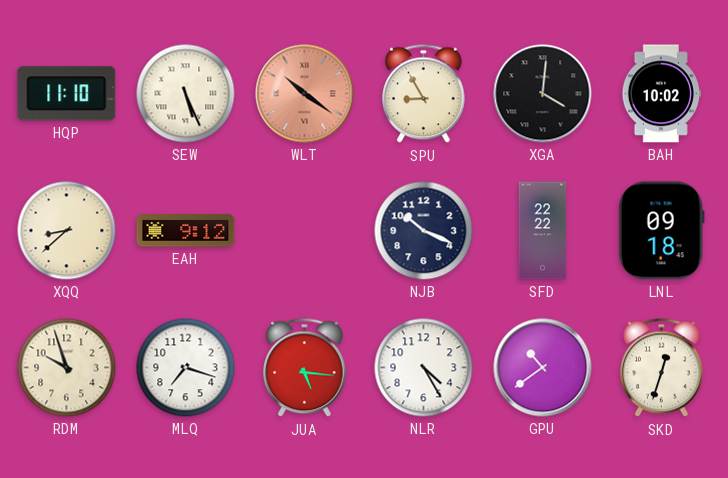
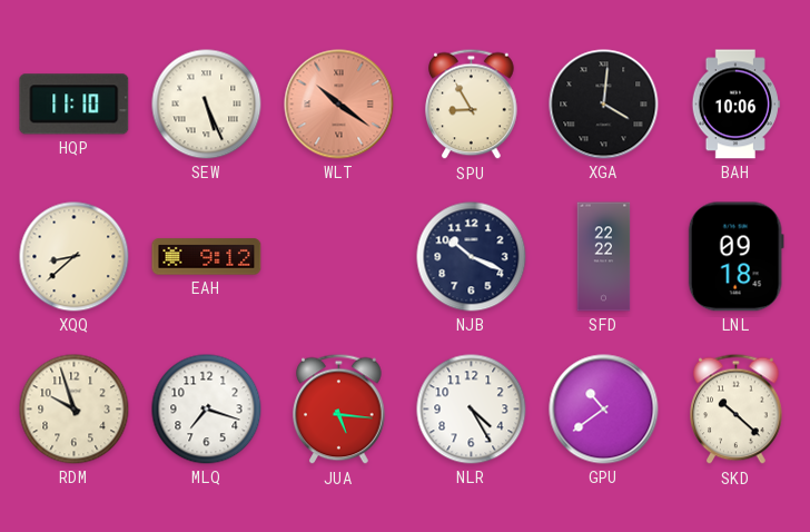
BAH: 10:02 -> 10:06
SKD: 12:33 -> 10:22
